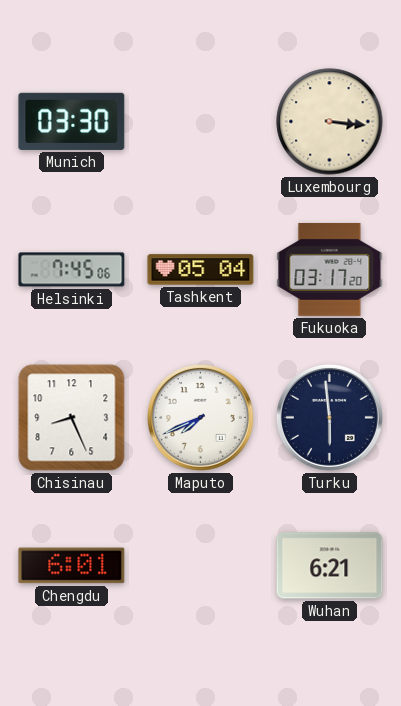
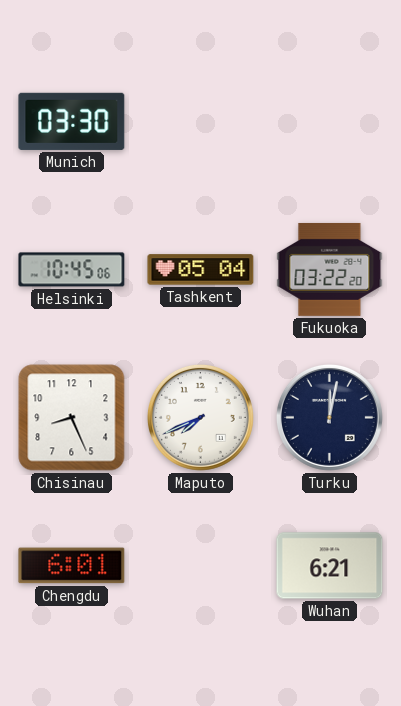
Luxembourg: 3:16 -> none
Helsinki: 7:45 -> 10:45
Fukuoka: 03:17 -> 03:22
Turku: 5:59 -> 12:02
